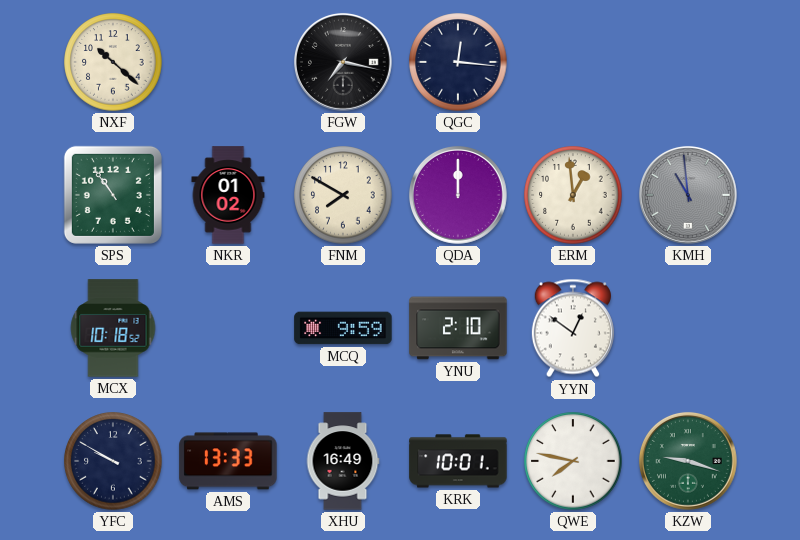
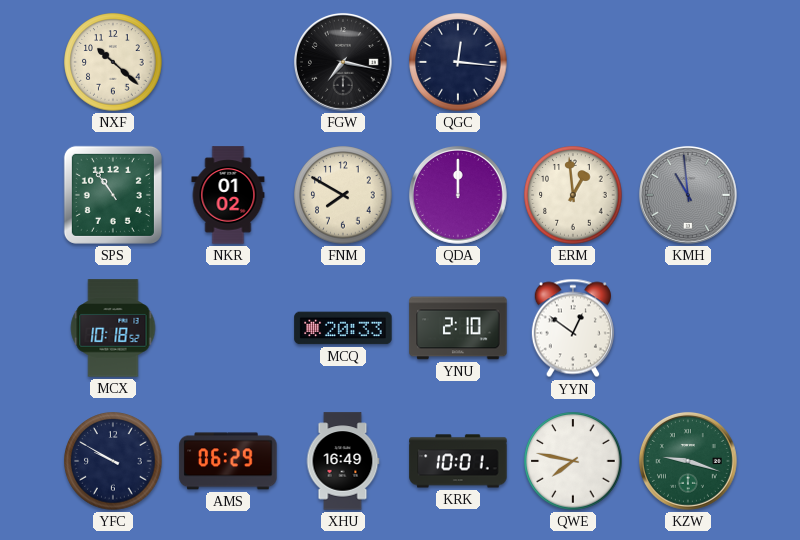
MCQ: 9:59 -> 20:33
AMS: 13:33 -> 06:29
